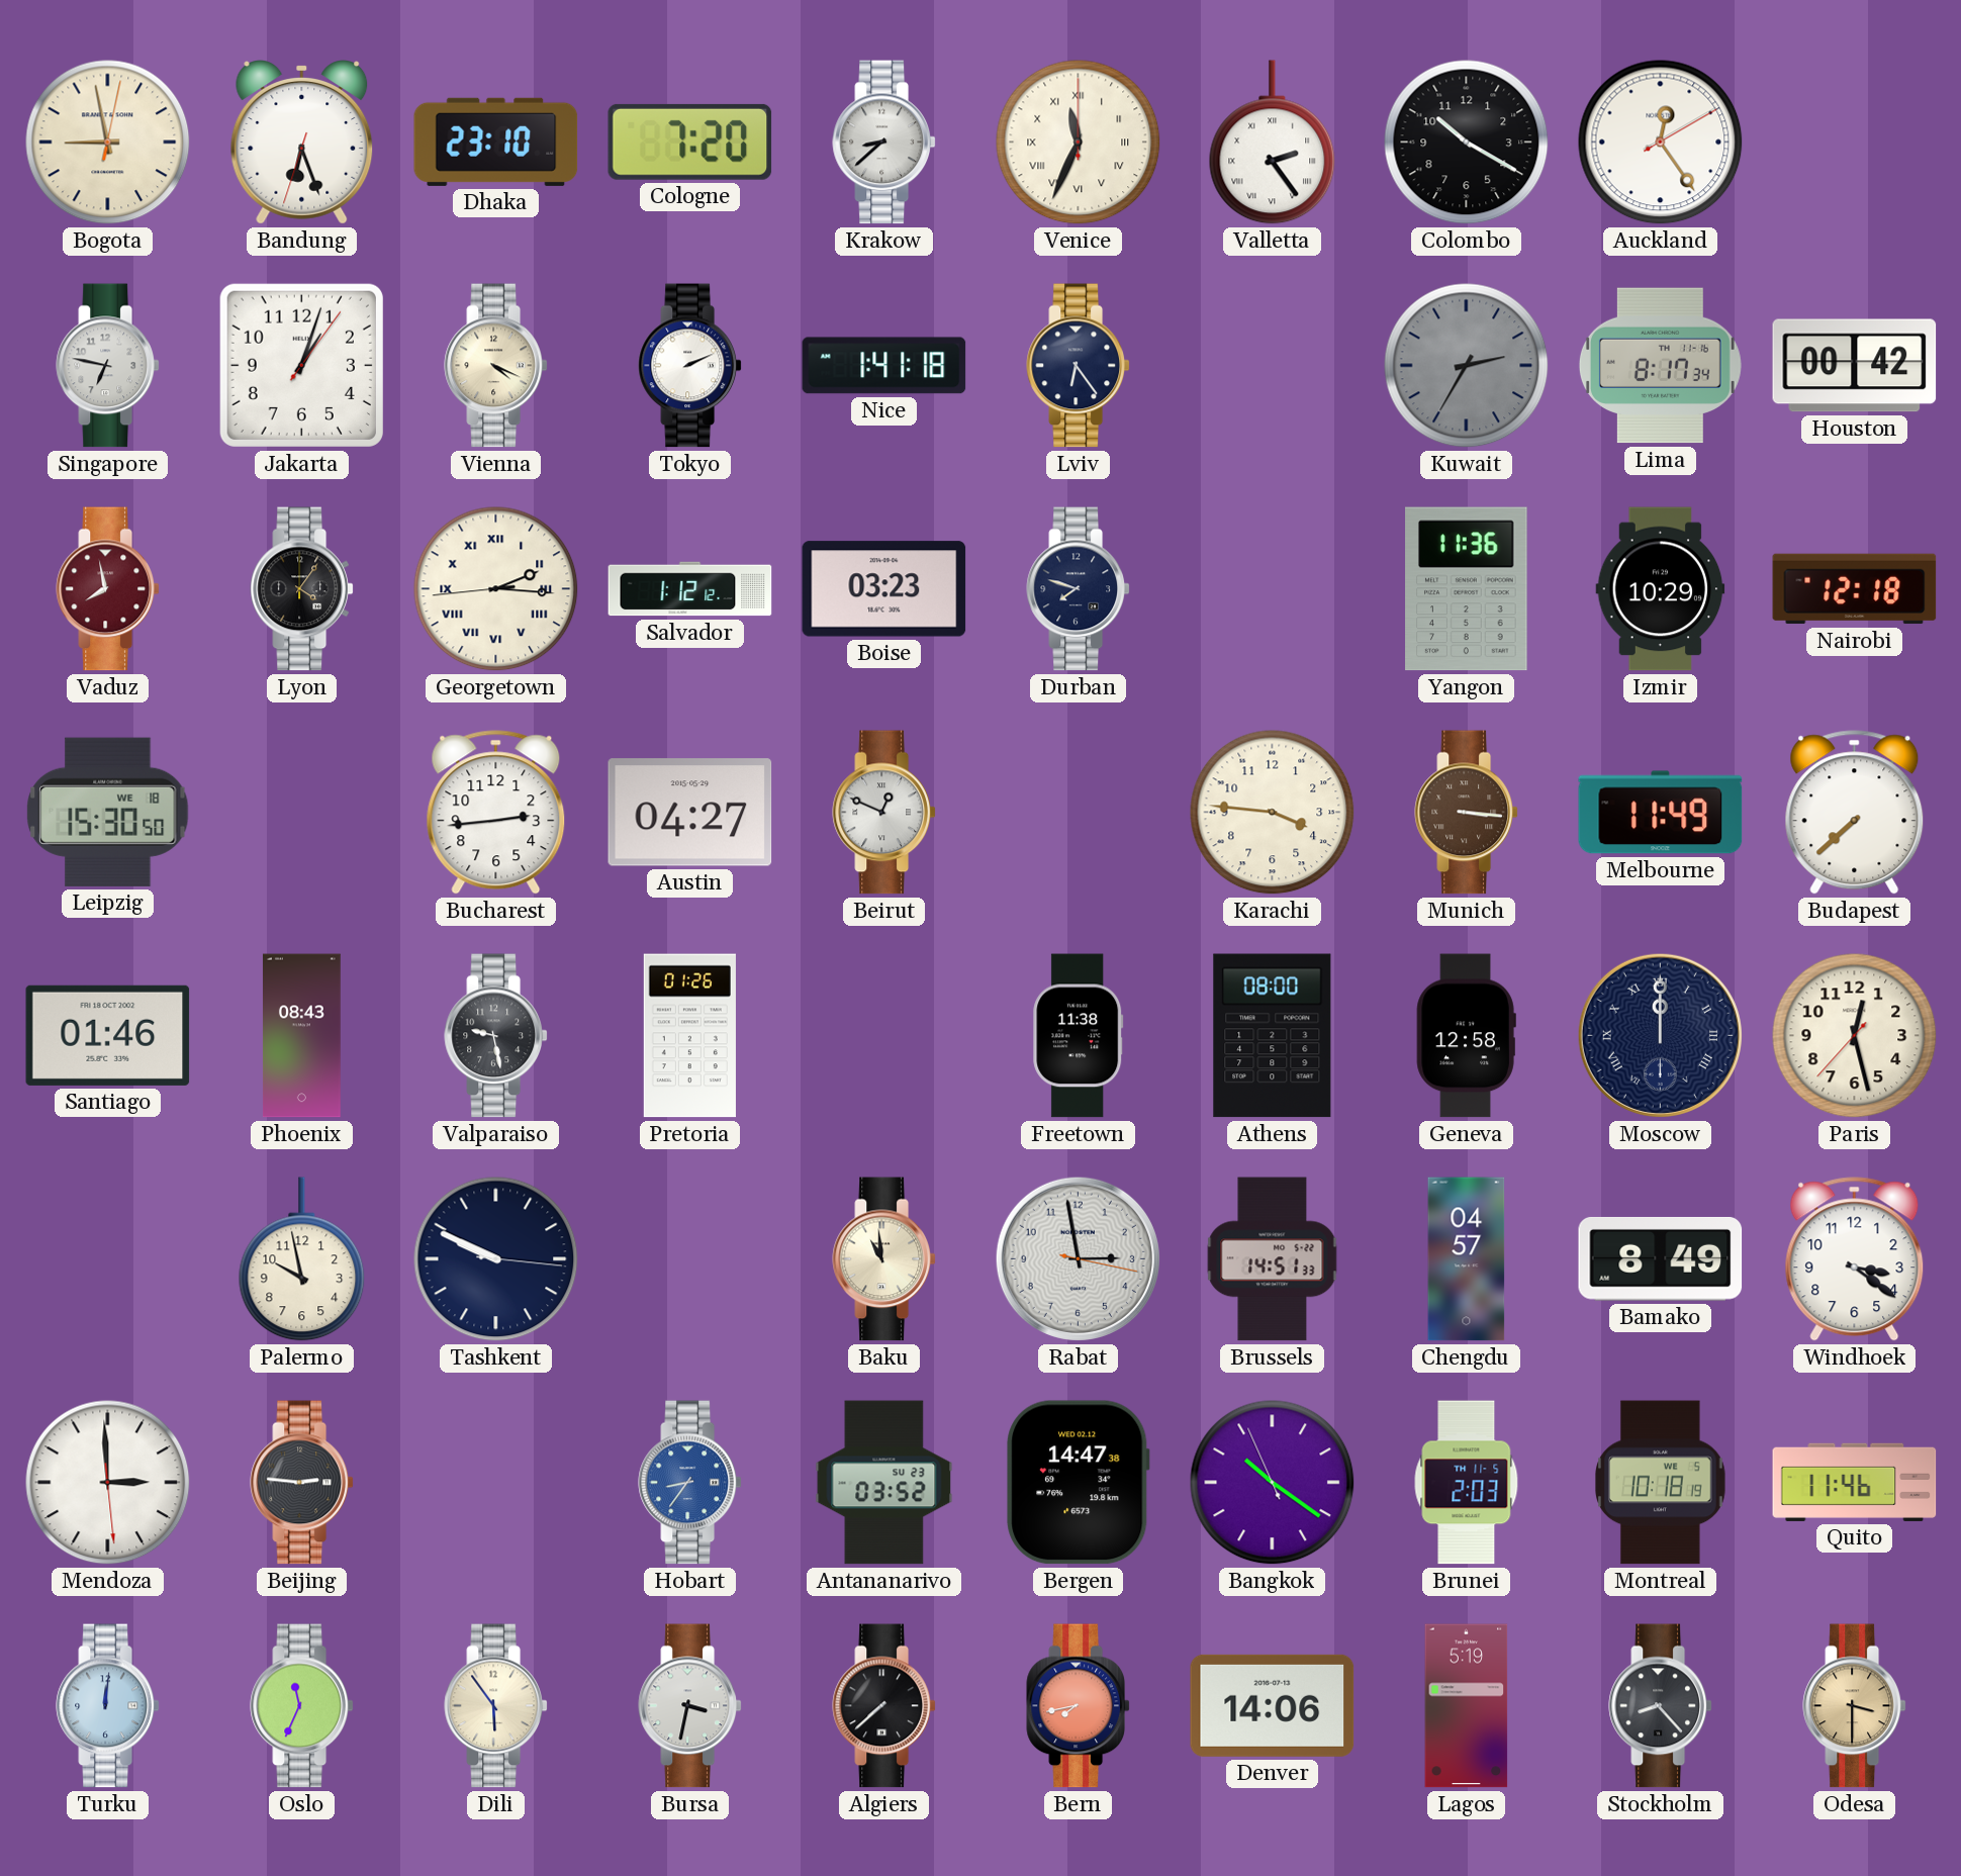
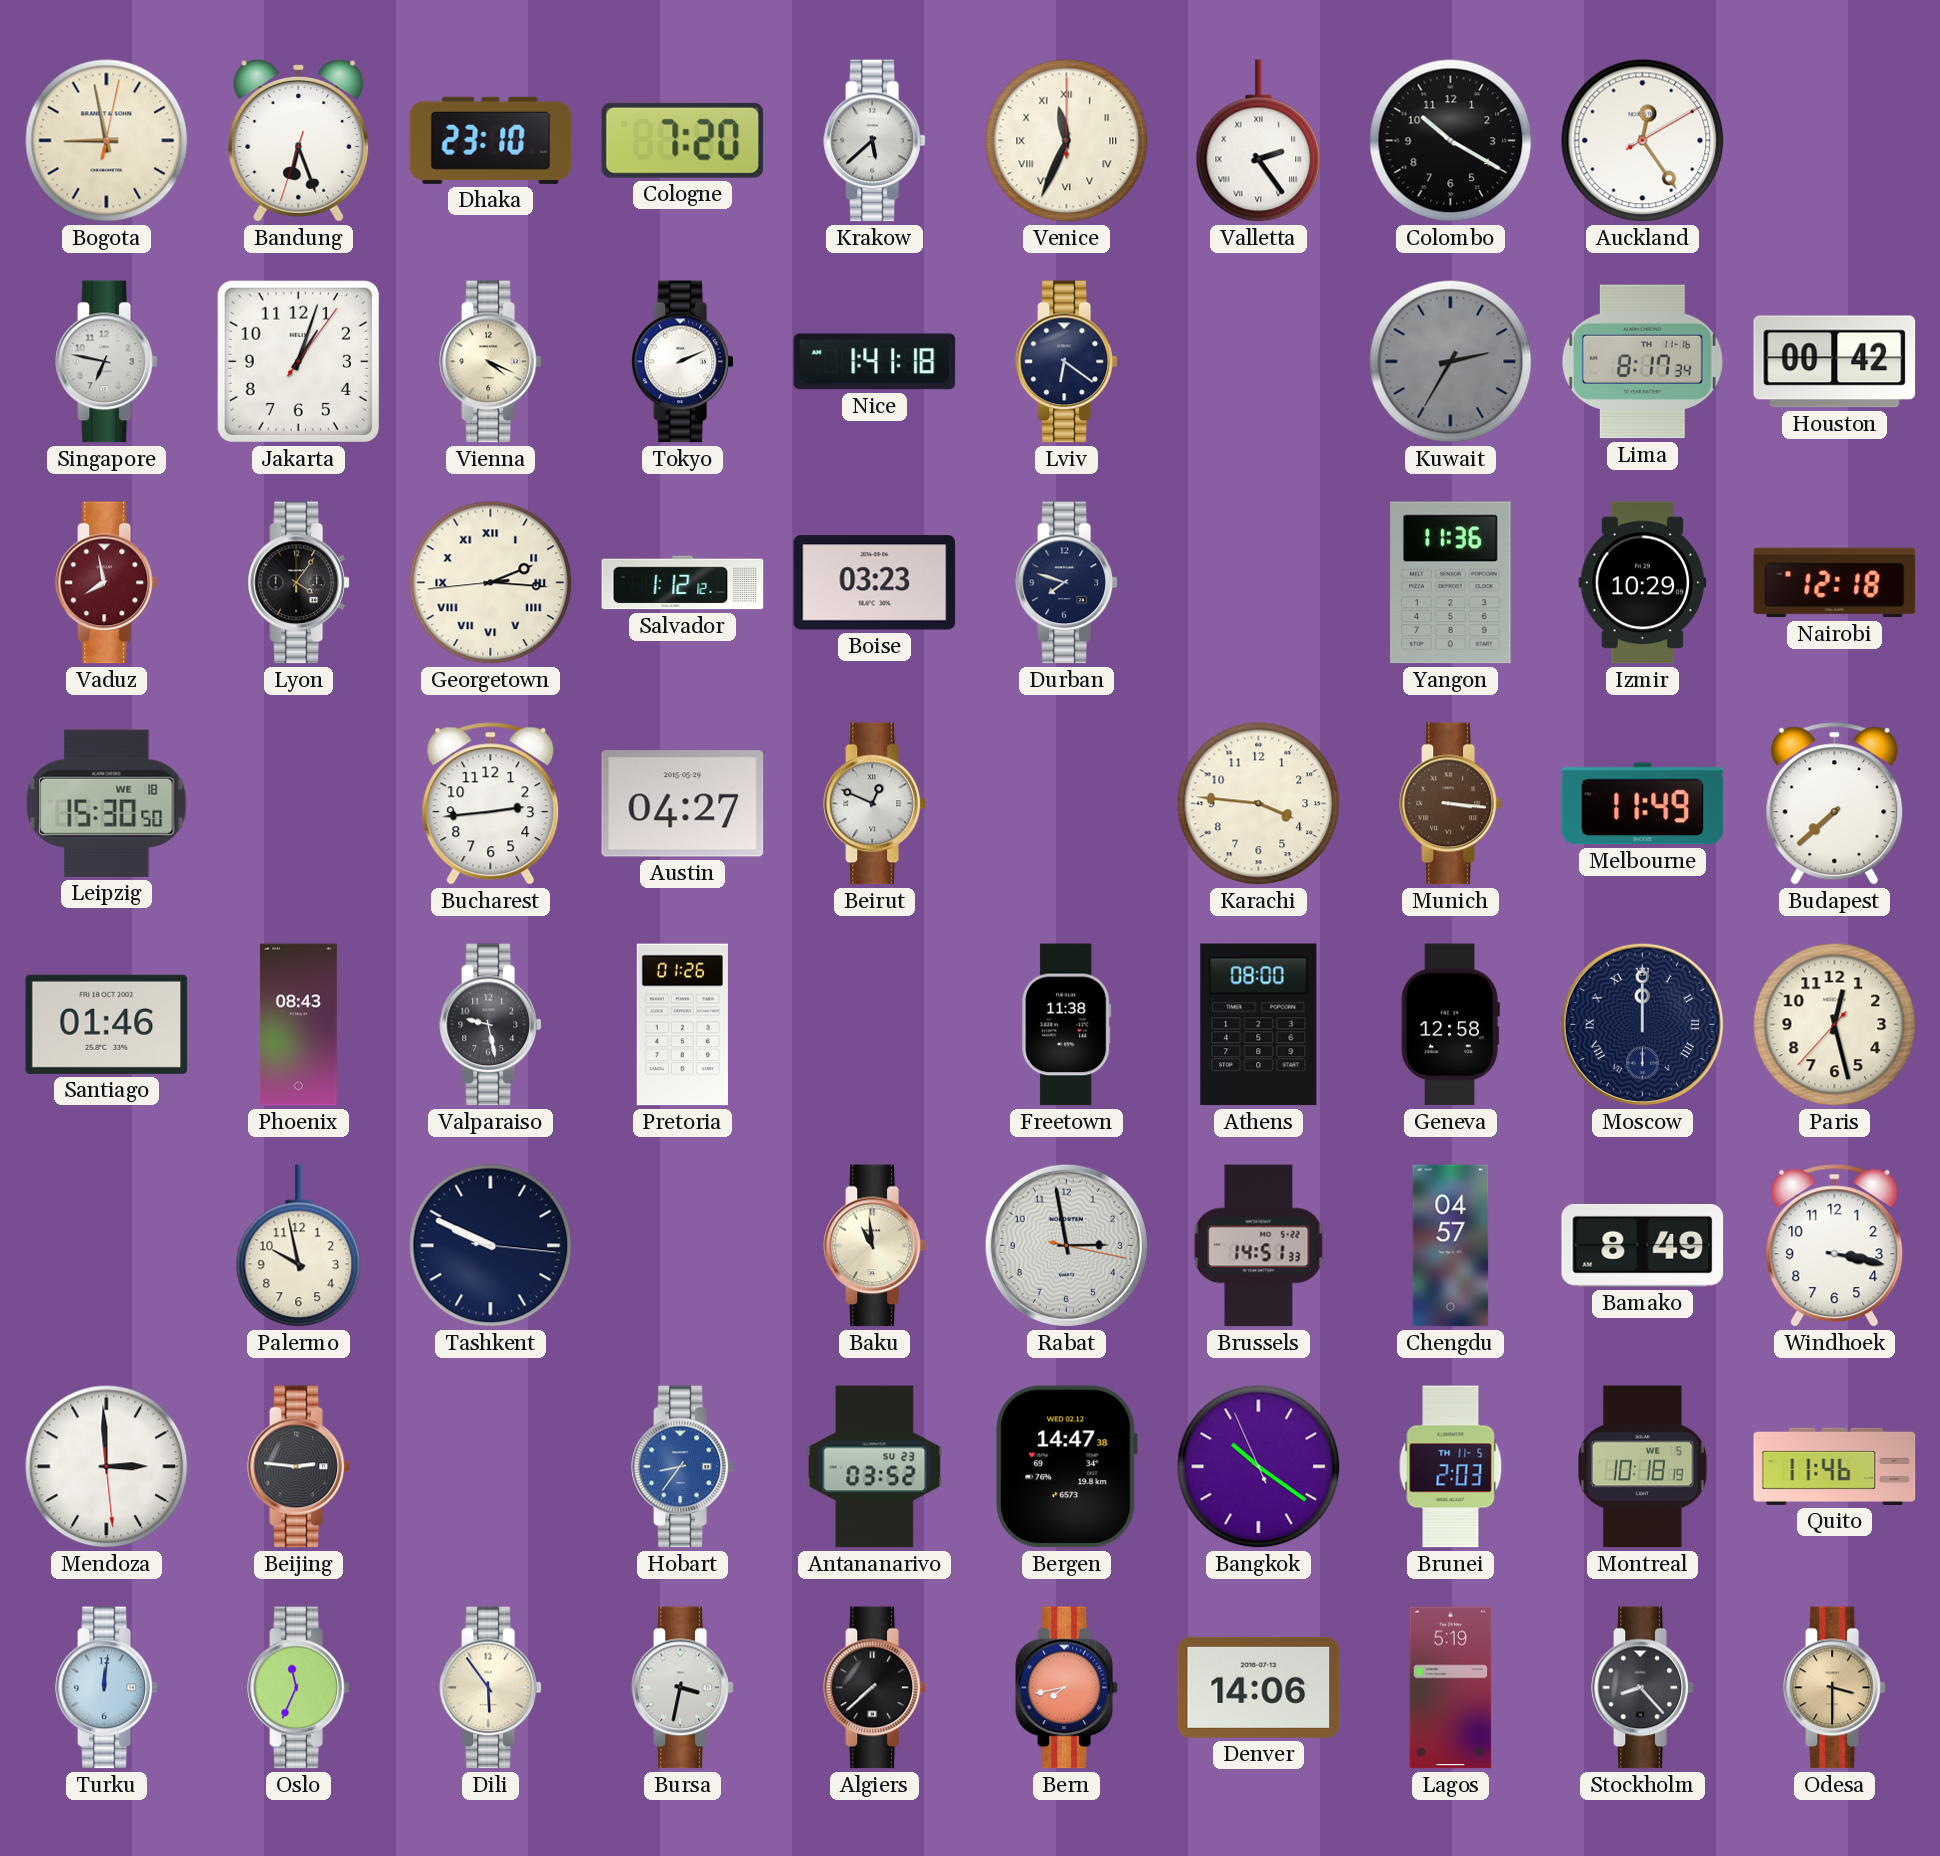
Krakow: 8:38 -> 5:38
Lviv: 6:24 -> 6:21
Windhoek: 3:21 -> 3:17
